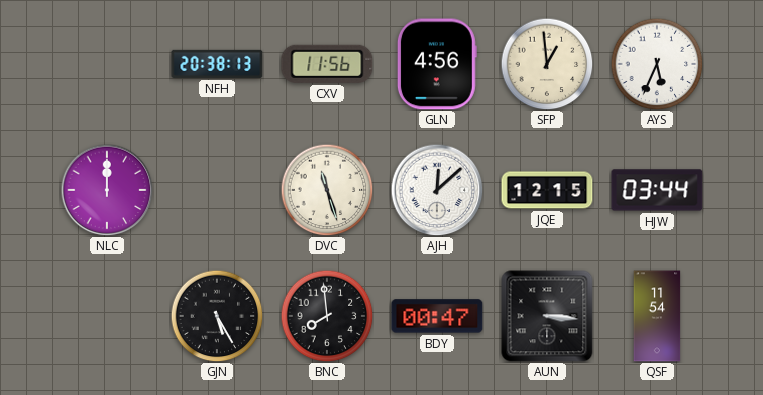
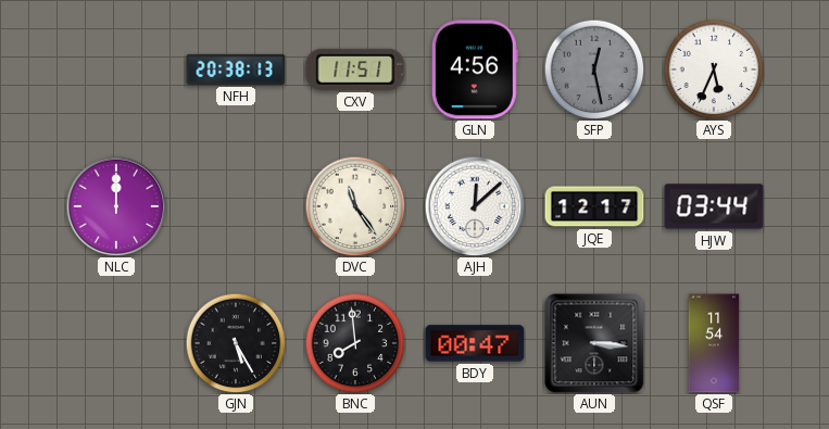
CXV: 11:56 -> 11:51
SFP: 12:59 -> 12:28
SFP dial: cream -> grey
DVC: 11:27 -> 11:24
JQE: 12:15 -> 12:17
